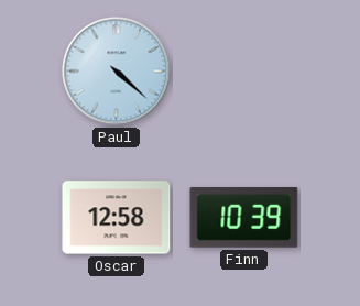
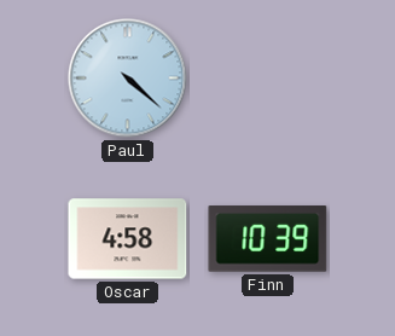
Oscar: 12:58 -> 4:58
